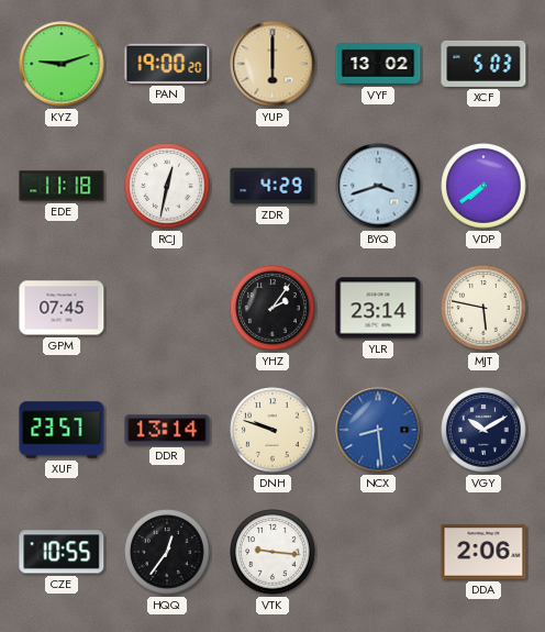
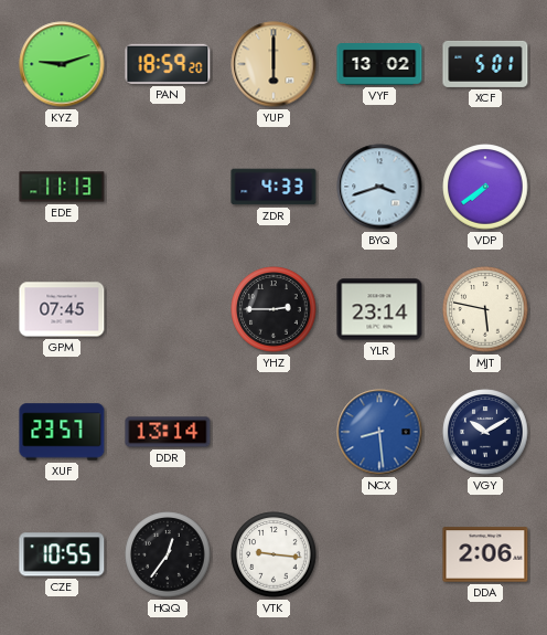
PAN: 19:00 -> 18:59
XCF: 5:03 -> 5:01
EDE: 11:18 -> 11:13
RCJ: 12:32 -> none
ZDR: 4:29 -> 4:33
YHZ: 2:06 -> 2:45
DNH: 9:48 -> none
